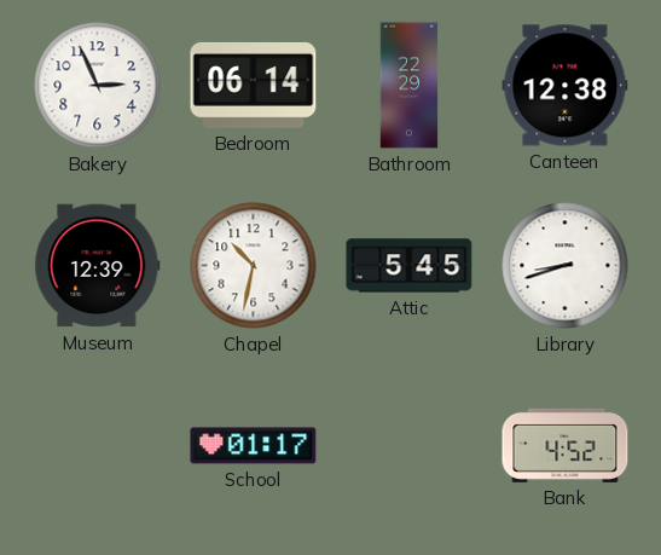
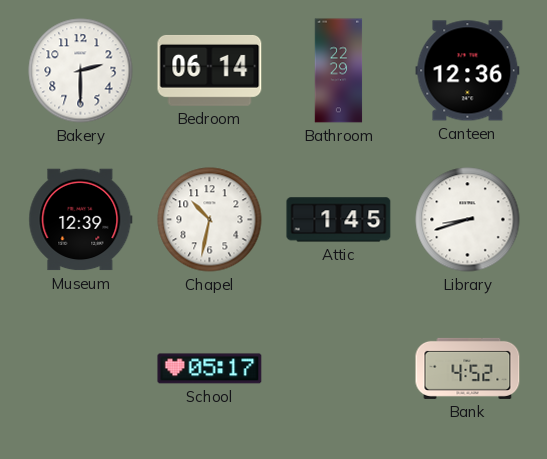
Bakery: 2:56 -> 2:30
Canteen: 12:38 -> 12:36
Attic: 5:45 -> 1:45
School: 01:17 -> 05:17
